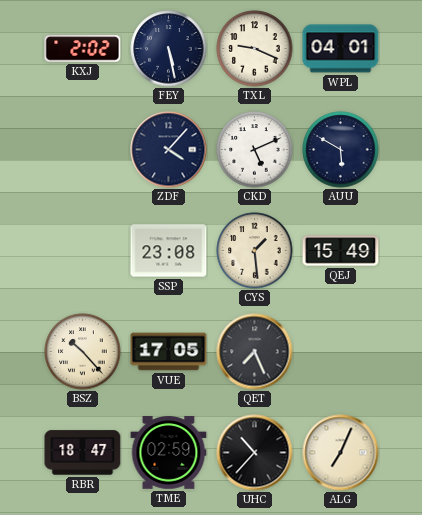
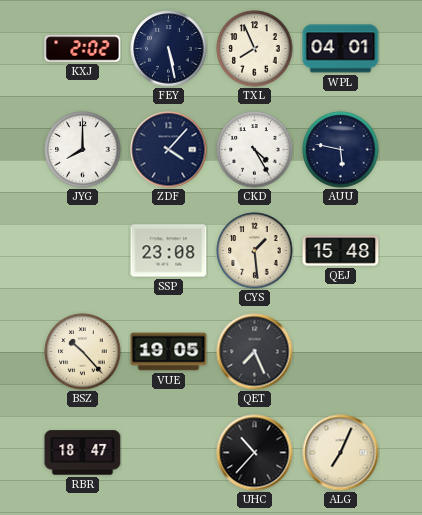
TXL: 9:19 -> 7:56
JYG: none -> 8:00
CKD: 5:11 -> 4:25
AUU: 5:50 -> 5:47
QEJ: 15:49 -> 15:48
VUE: 17:05 -> 19:05
TME: 02:59 -> none
